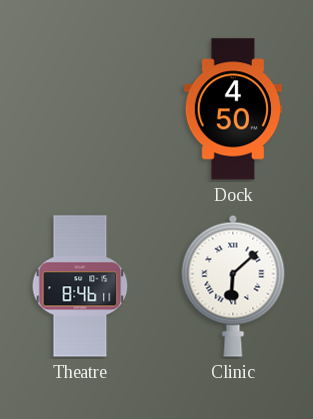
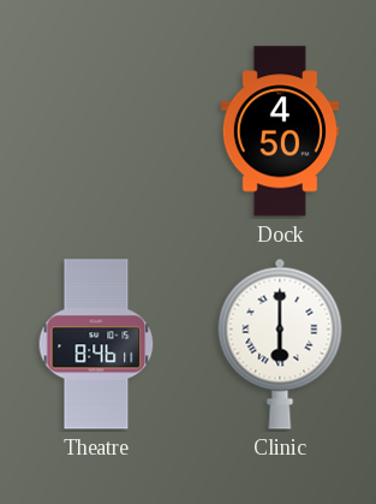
Clinic: 6:08 -> 6:00
